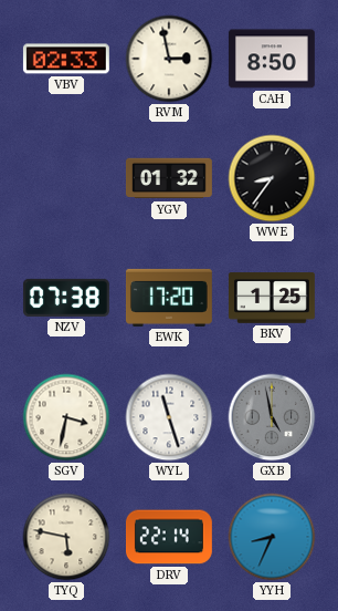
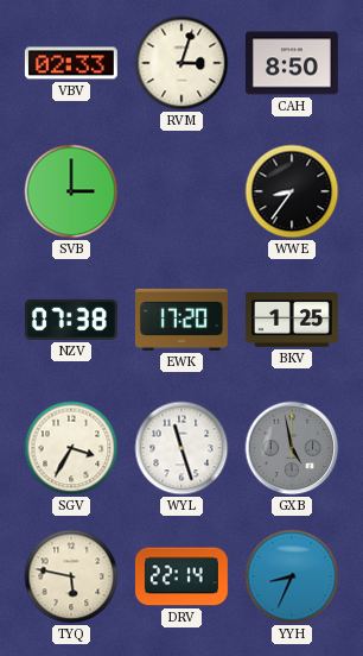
RVM: 2:58 -> 3:03
SVB: none -> 3:00
YGV: 01:32 -> none
SGV: 3:32 -> 3:35
